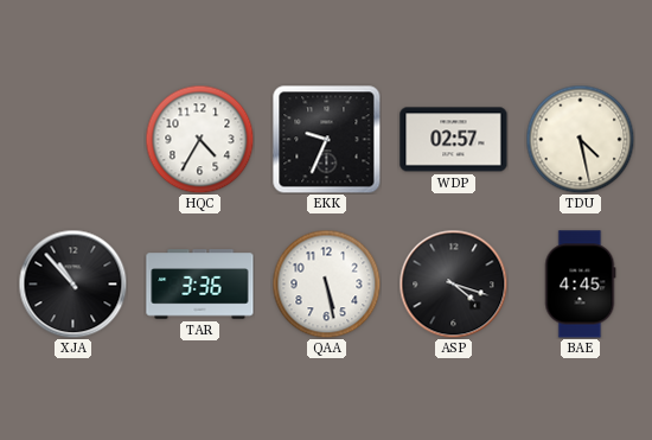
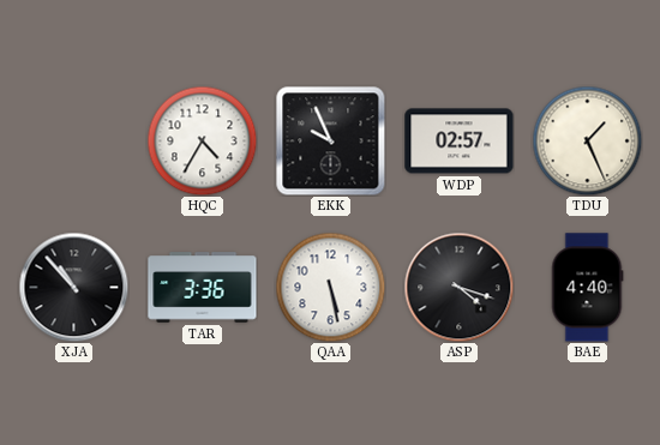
EKK: 9:34 -> 9:56
TDU: 4:28 -> 1:26
BAE: 4:45 -> 4:40
